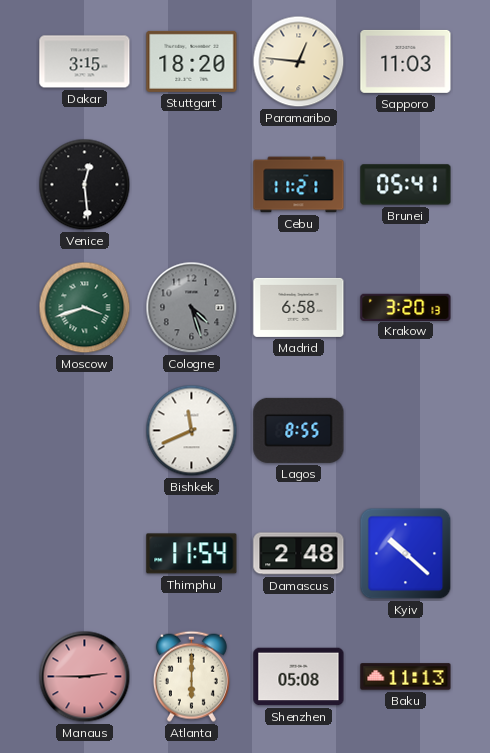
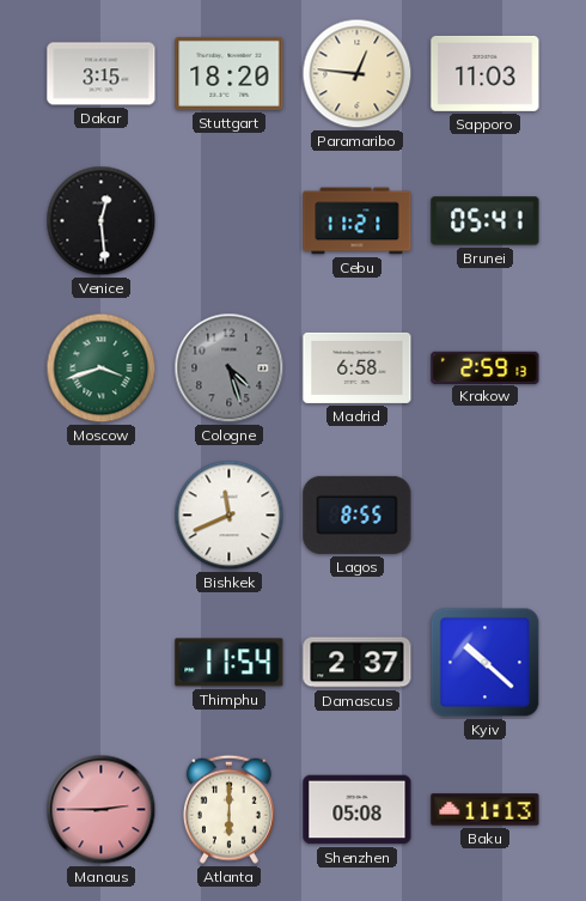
Krakow: 3:20 -> 2:59
Damascus: 2:48 -> 2:37
